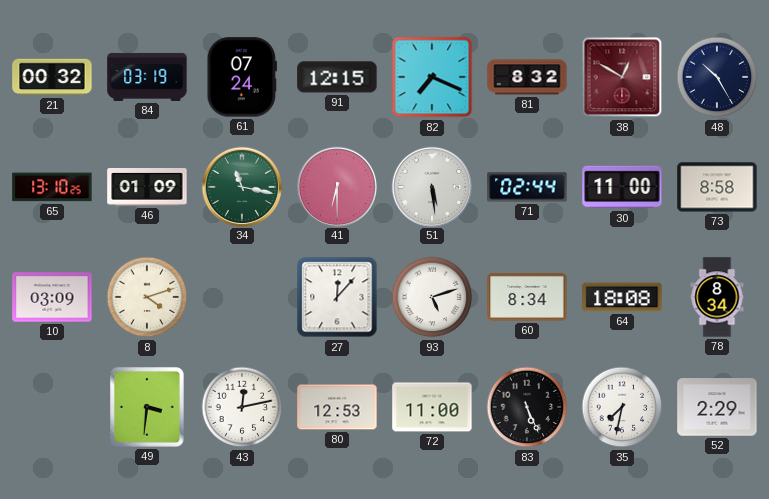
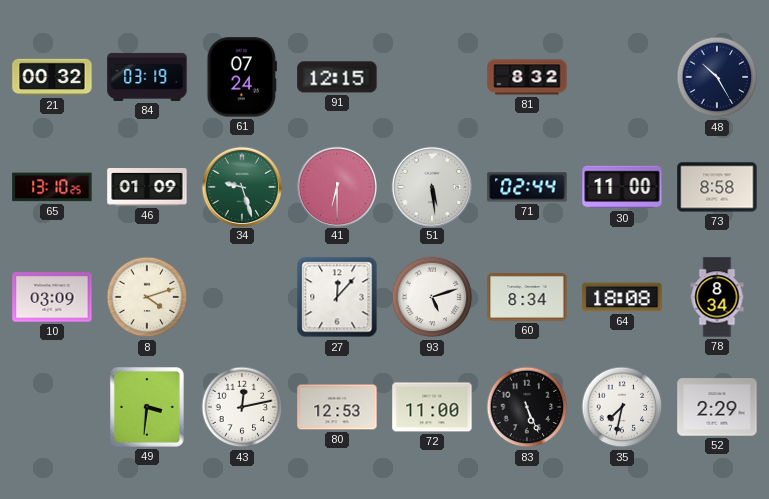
82: 7:19 -> none
38: 12:50 -> none
34: 11:17 -> 9:27
